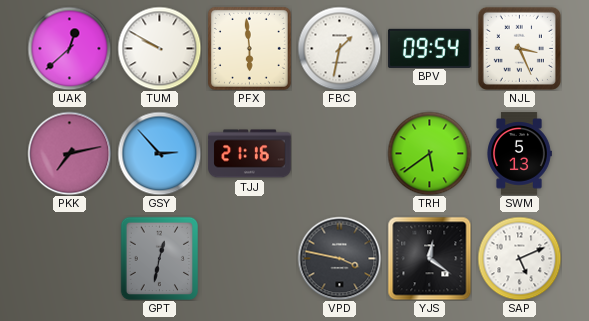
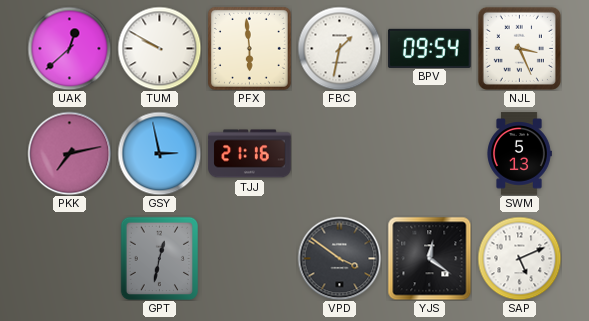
GSY: 2:53 -> 2:58
TRH: 5:39 -> none
VPD: 3:47 -> 3:51
